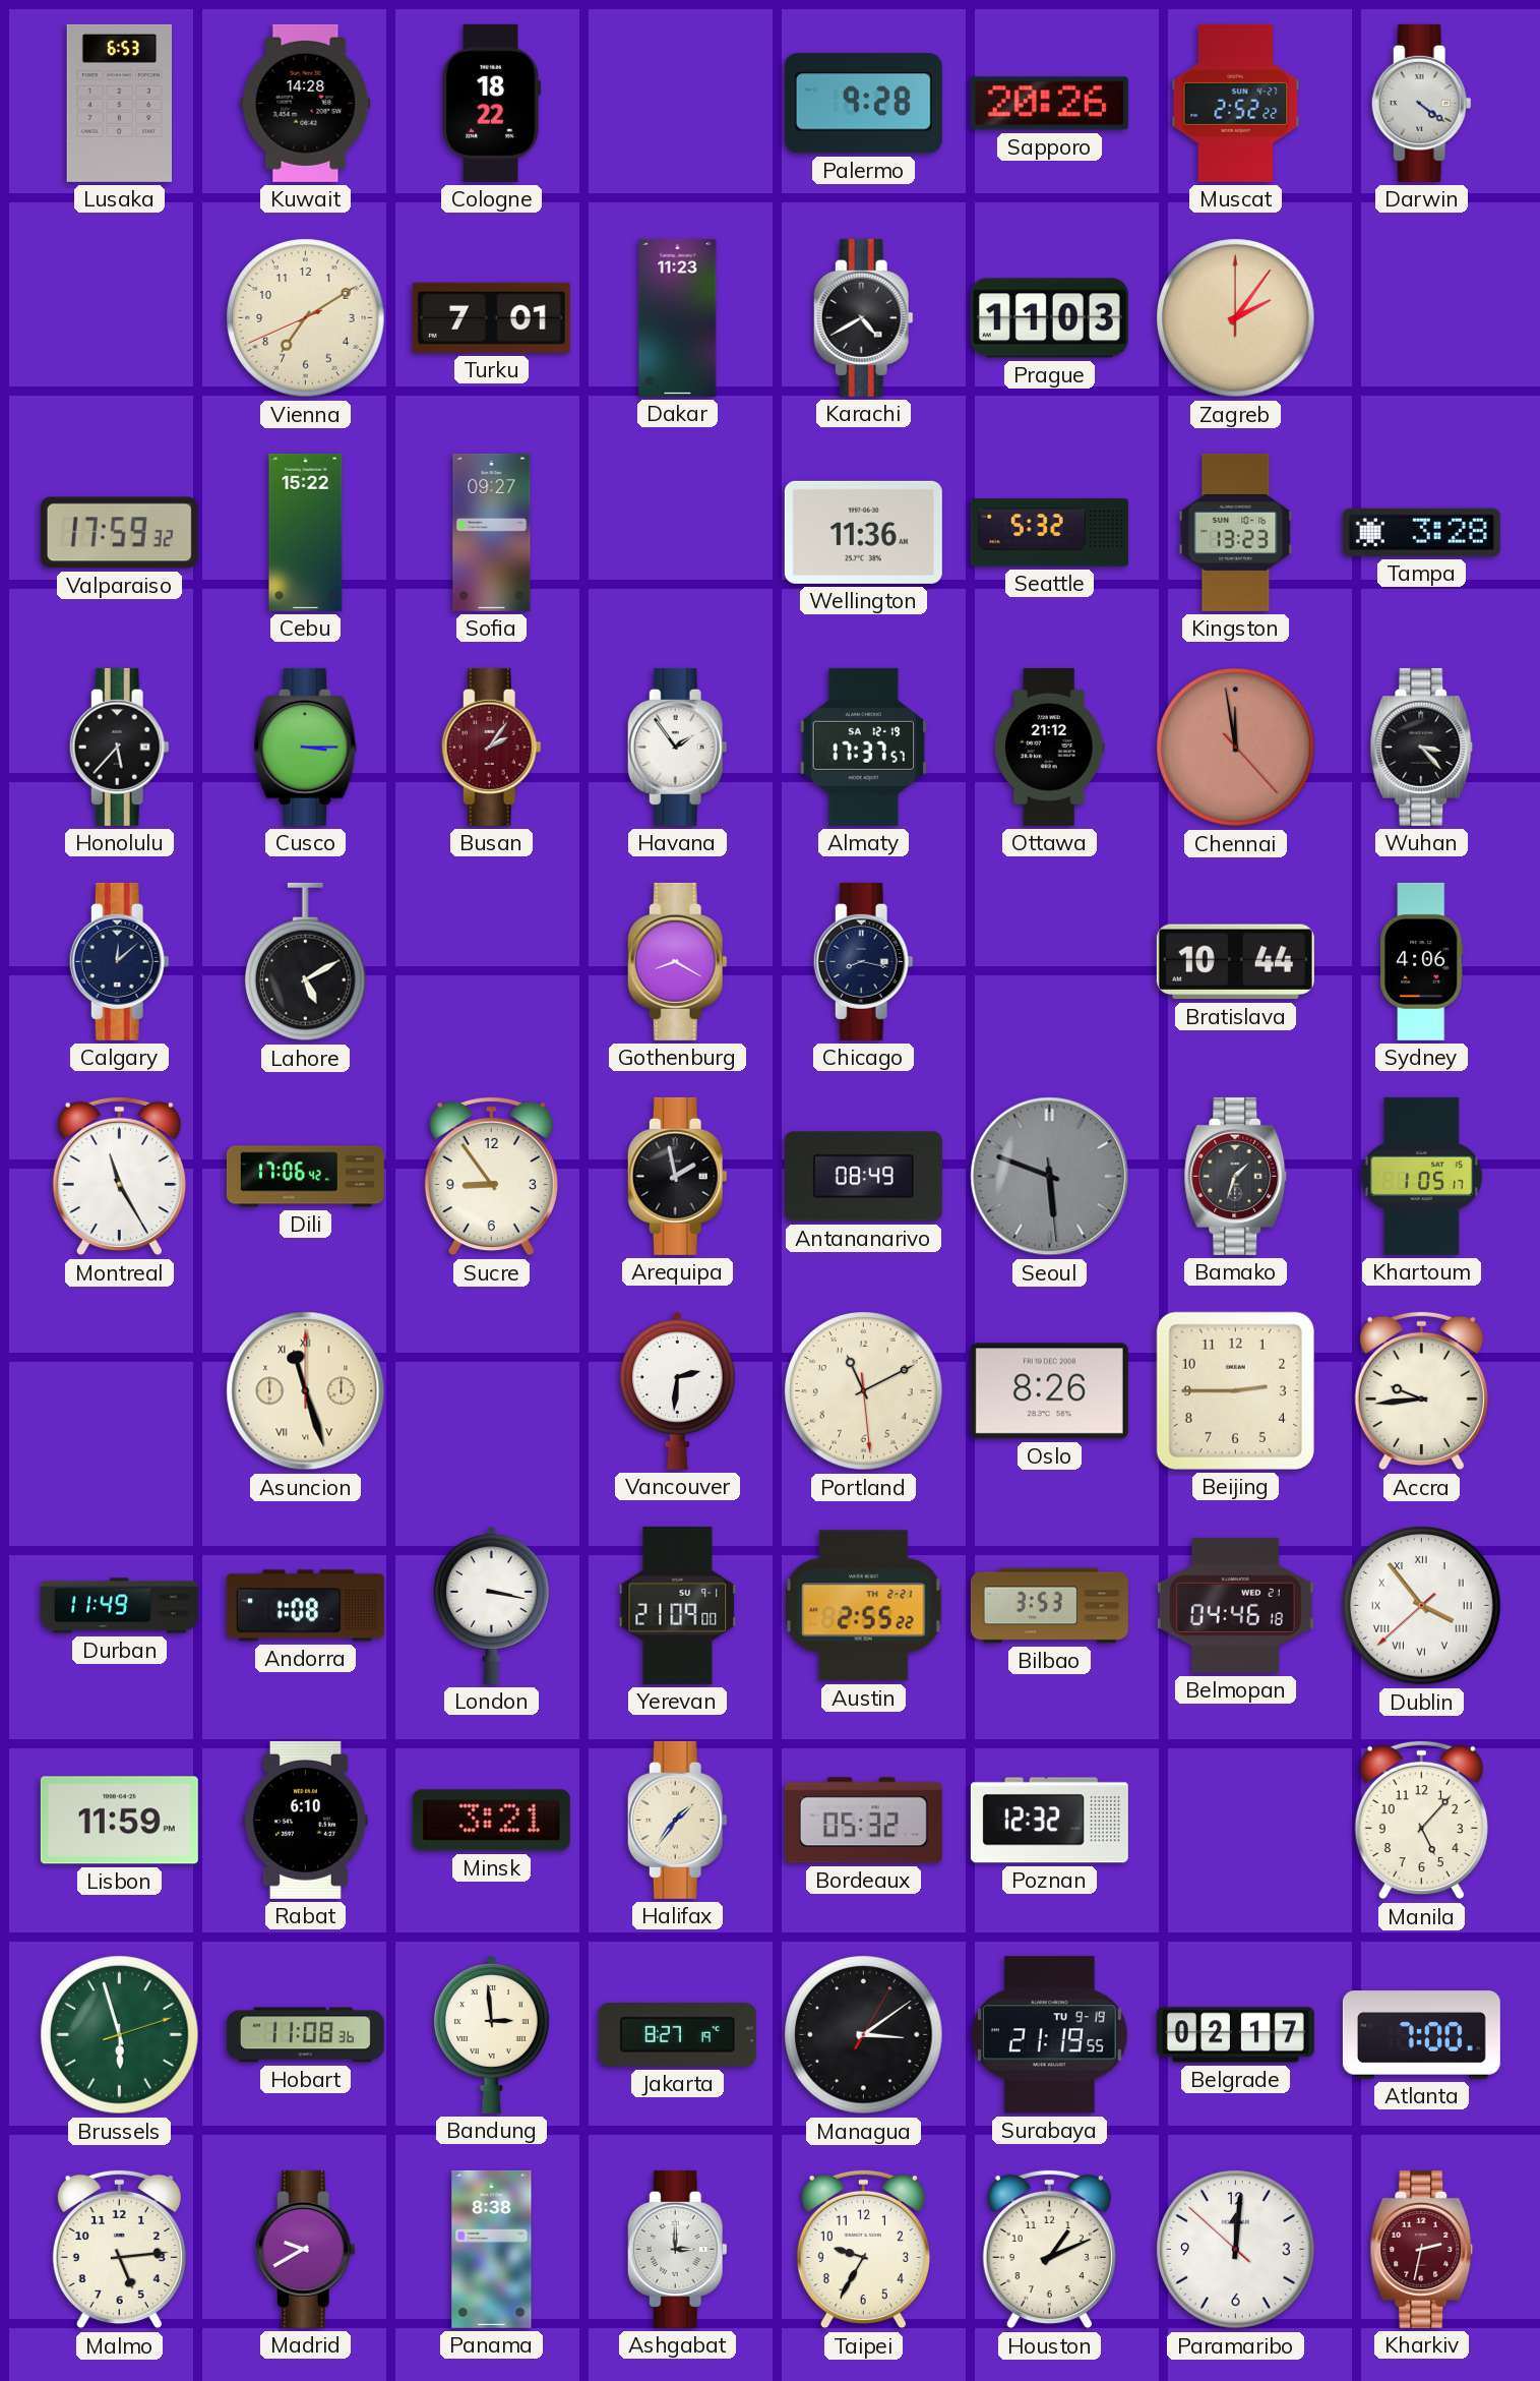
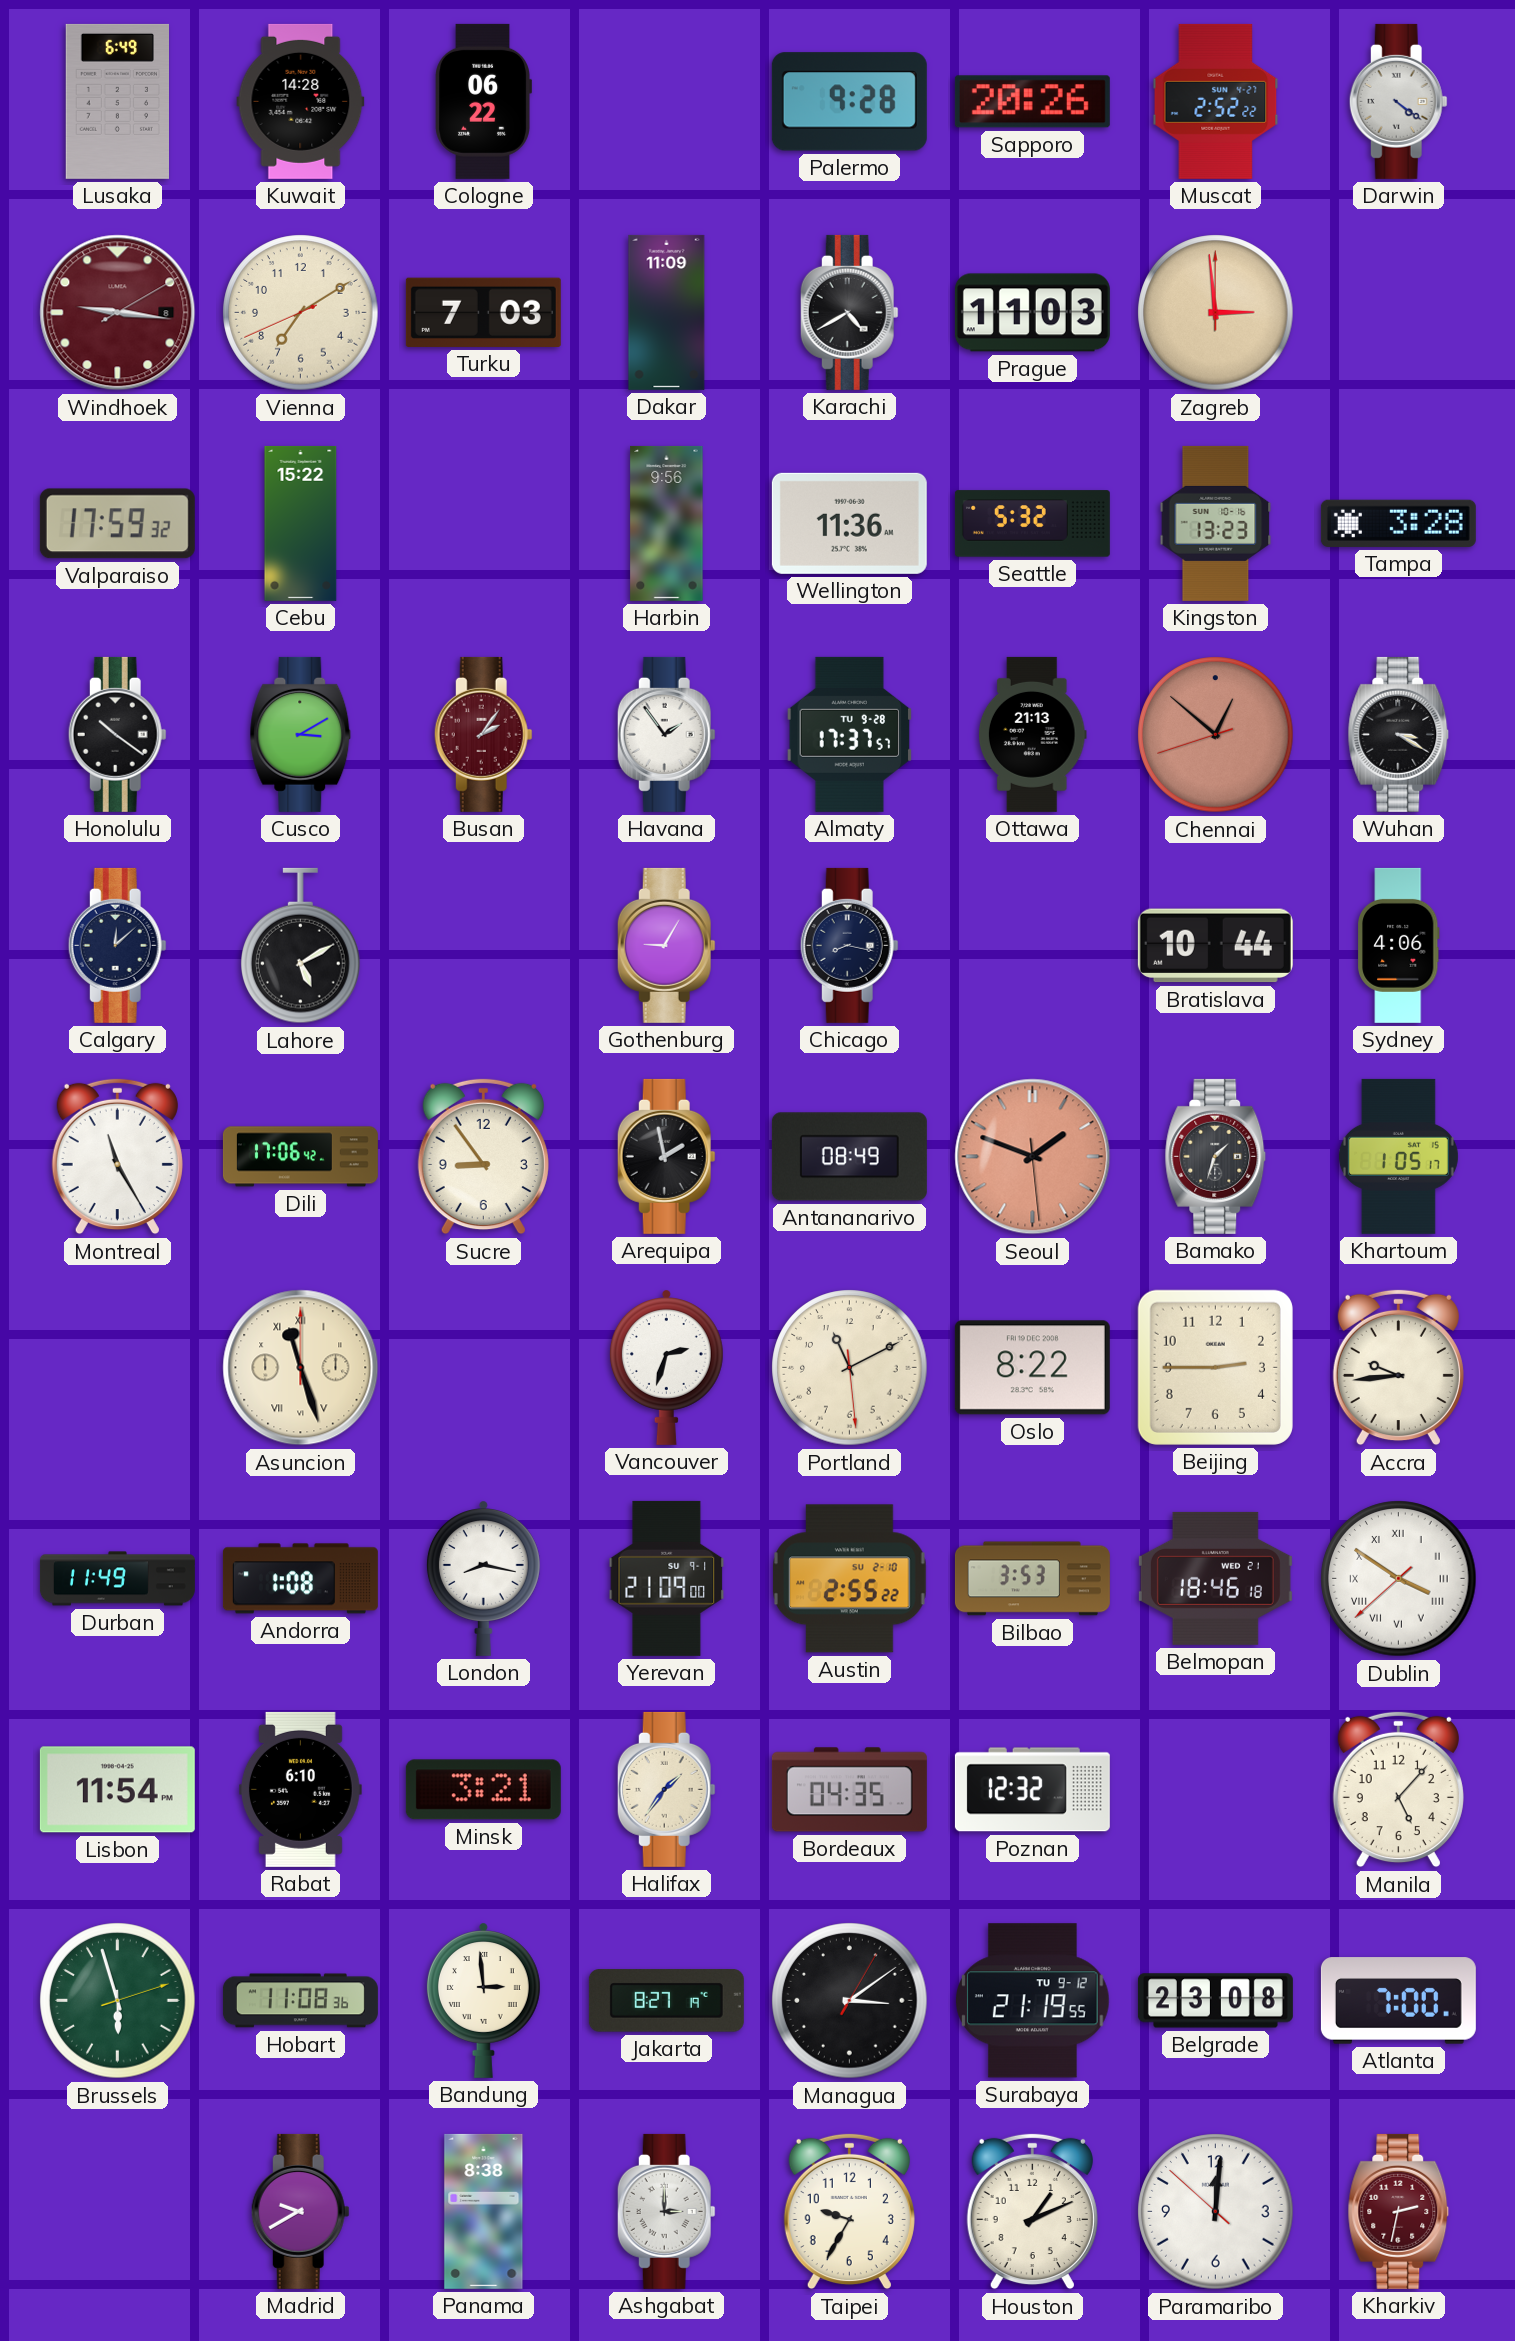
Lusaka: 6:53 -> 6:49
Cologne: 18:22 -> 06:22
Windhoek: none -> 9:16
Turku: 7:01 -> 7:03
Dakar: 11:23 -> 11:09
Zagreb: 2:06 -> 2:59
Sofia: 09:27 -> none
Harbin: none -> 9:56
Honolulu: 5:37 -> 10:21
Cusco: 3:15 -> 3:10
Almaty date: SA 12-19 -> TU 9-28
Ottawa: 21:12 -> 21:13
Chennai: 11:58 -> 12:51
Wuhan: 3:23 -> 3:20
Gothenburg: 8:20 -> 9:05
Seoul: 5:48 -> 1:48
Seoul dial: grey -> salmon
Vancouver: 2:31 -> 2:33
Oslo: 8:26 -> 8:22
London: 3:17 -> 8:17
Austin date: TH 2-21 -> SU 2-10
Belmopan: 04:46 -> 18:46
Dublin: 3:53 -> 3:50
Lisbon: 11:59 -> 11:54
Bordeaux: 05:32 -> 04:35
Surabaya date: TU 9-19 -> TU 9-12
Belgrade: 02:17 -> 23:08
Malmo: 5:14 -> none
